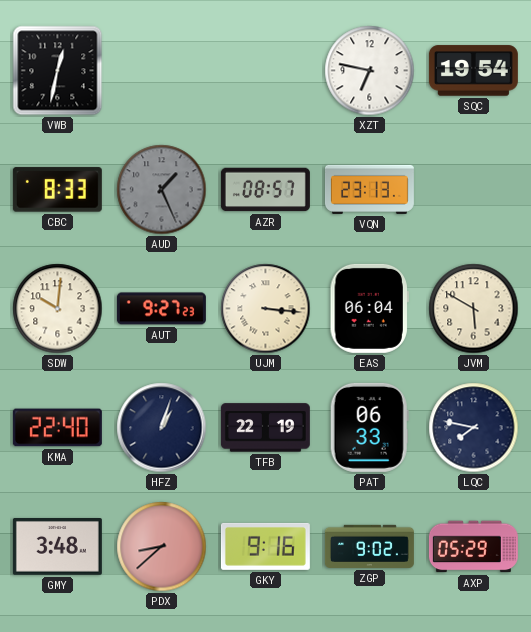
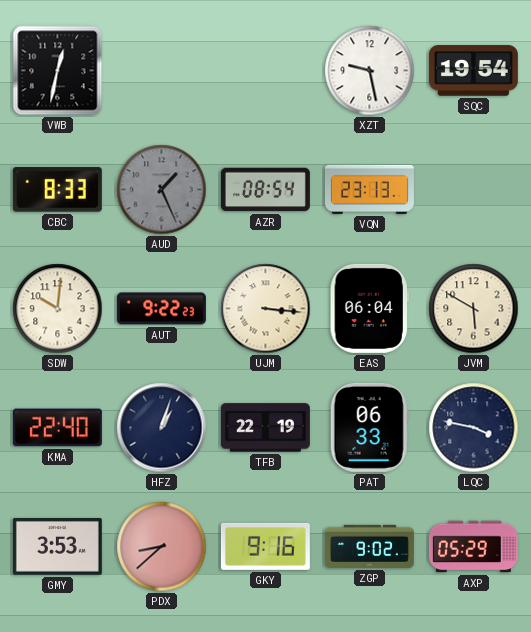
XZT: 6:47 -> 9:28
AZR: 08:57 -> 08:54
AUT: 9:27 -> 9:22
LQC: 7:47 -> 3:47
GMY: 3:48 -> 3:53
